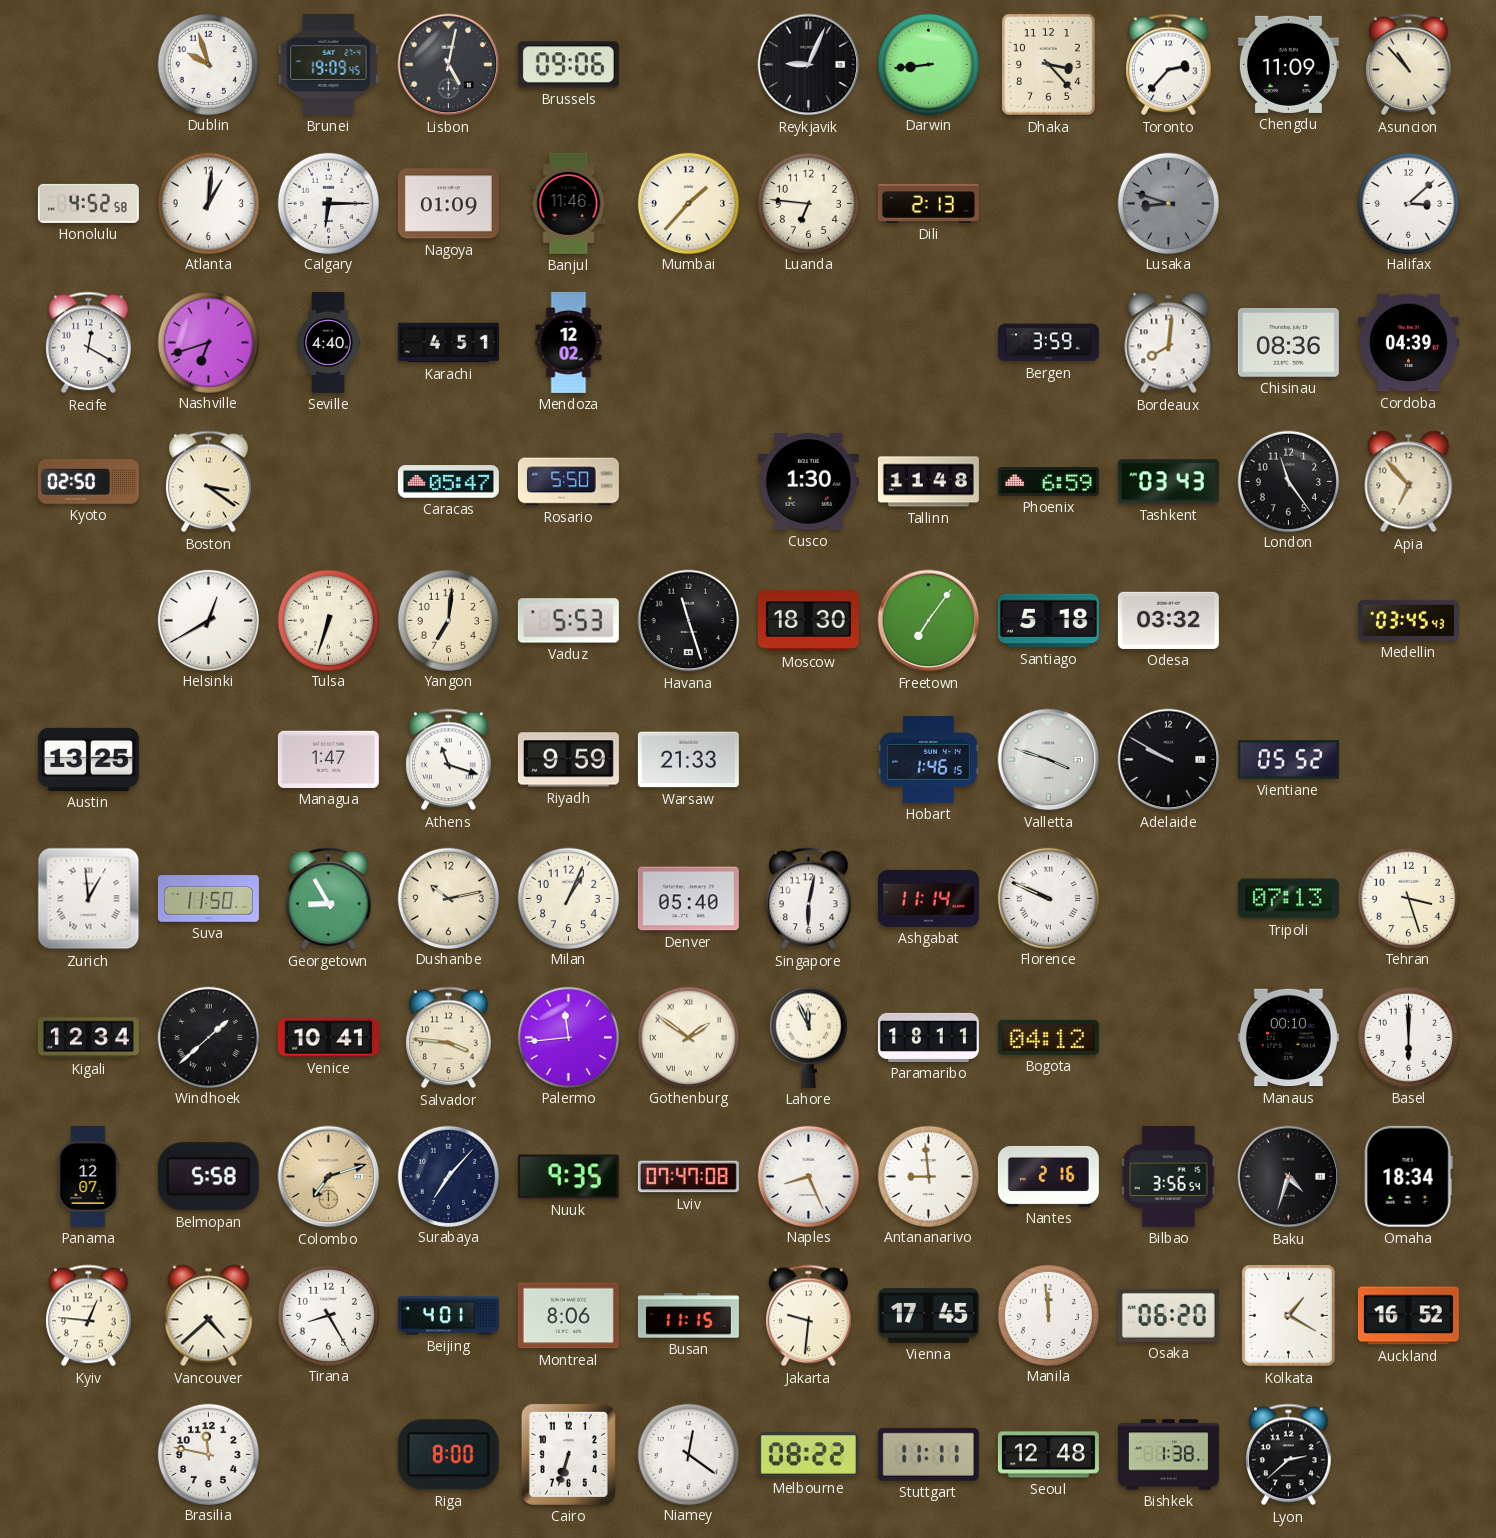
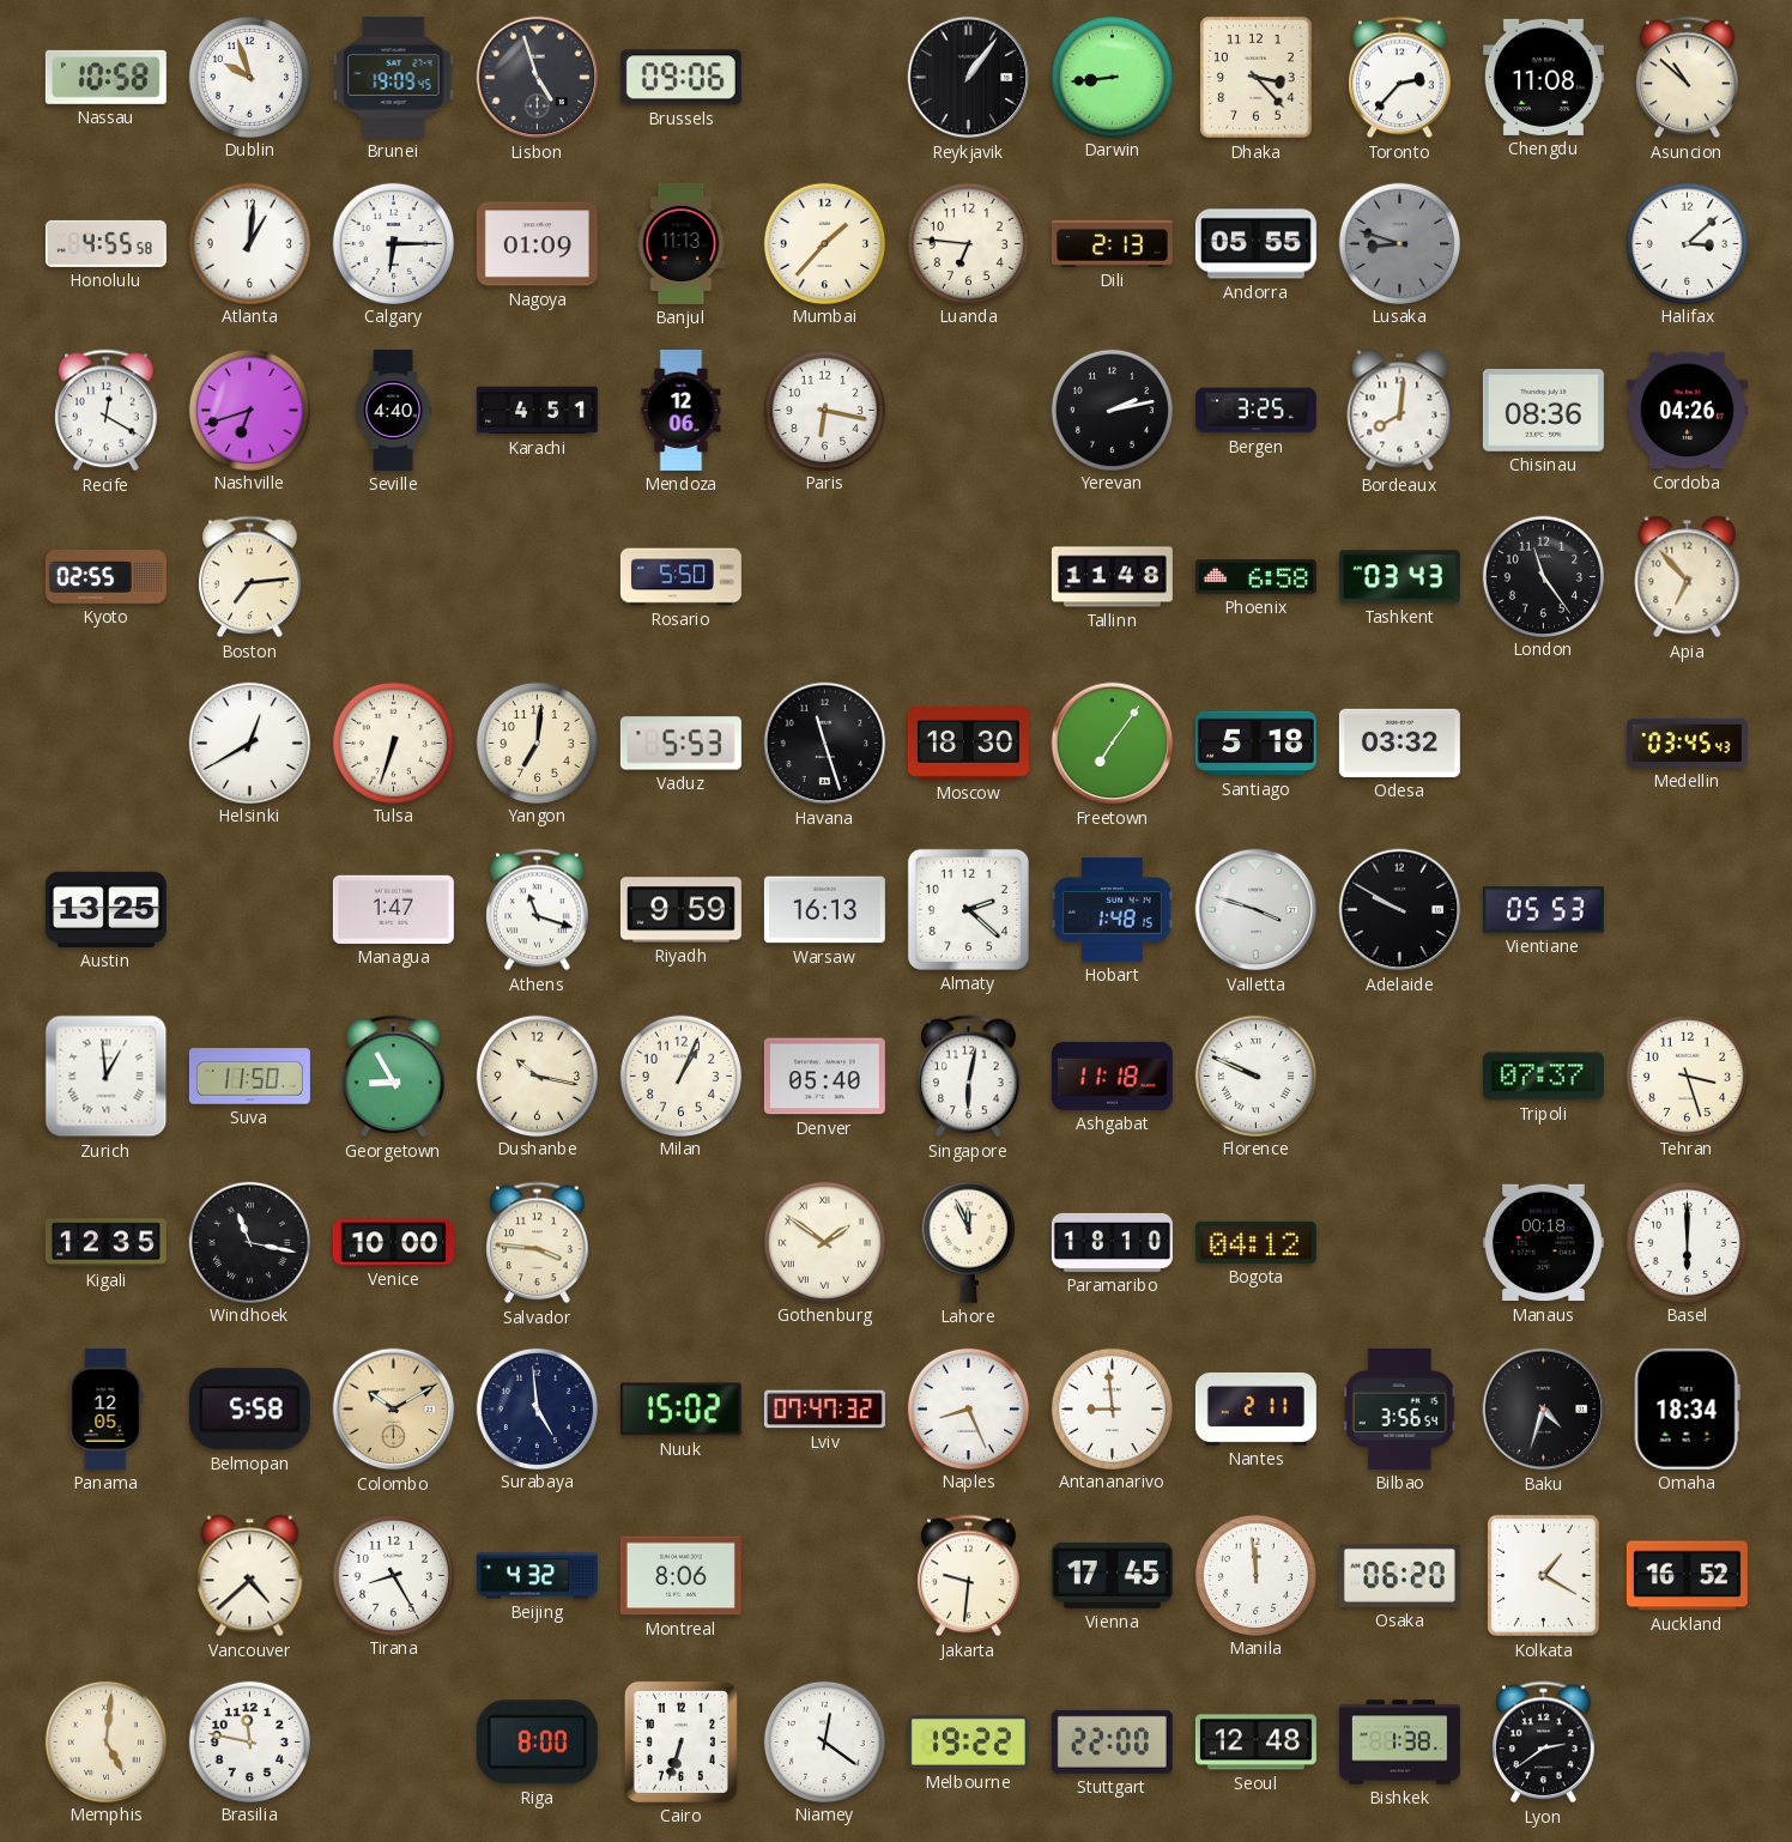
Nassau: none -> 10:58
Lisbon: 5:02 -> 4:57
Reykjavik: 9:04 -> 1:06
Chengdu: 11:09 -> 11:08
Asuncion: 10:53 -> 10:52
Honolulu: 4:52 -> 4:55
Banjul: 11:46 -> 11:13
Andorra: none -> 05:55
Mendoza: 12:02 -> 12:06
Paris: none -> 6:17
Yerevan: none -> 2:13
Bergen: 3:59 -> 3:25
Cordoba: 04:39 -> 04:26
Kyoto: 02:50 -> 02:55
Boston: 3:21 -> 7:14
Caracas: 05:47 -> none
Cusco: 1:30 -> none
Phoenix: 6:59 -> 6:58
Warsaw: 21:33 -> 16:13
Almaty: none -> 2:22
Hobart: 1:46 -> 1:48
Vientiane: 05:52 -> 05:53
Dushanbe: 10:13 -> 10:17
Ashgabat: 11:14 -> 11:18
Tripoli: 07:13 -> 07:37
Kigali: 12:34 -> 12:35
Windhoek: 1:38 -> 11:17
Venice: 10:41 -> 10:00
Palermo: 11:44 -> none
Paramaribo: 18:11 -> 18:10
Manaus: 00:10 -> 00:18
Panama: 12:07 -> 12:05
Colombo: 7:12 -> 10:10
Surabaya: 7:07 -> 4:59
Nuuk: 9:35 -> 15:02
Lviv: 07:47:08 -> 07:47:32
Nantes: 2:16 -> 2:11
Kyiv: 12:46 -> none
Beijing: 4:01 -> 4:32
Busan: 11:15 -> none
Memphis: none -> 5:01
Melbourne: 08:22 -> 19:22
Stuttgart: 11:11 -> 22:00
Lyon: 2:38 -> 2:39
